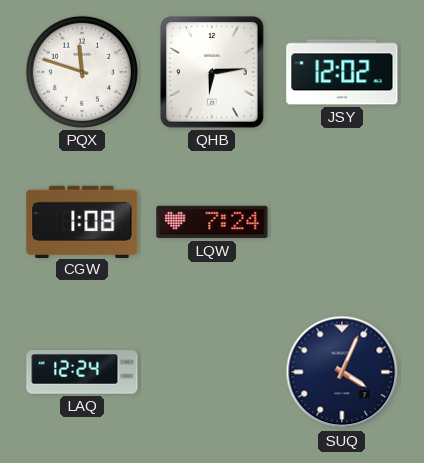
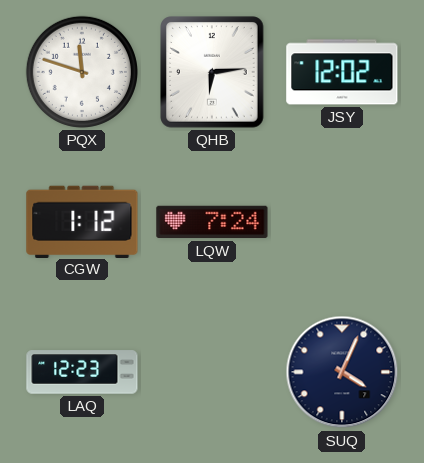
CGW: 1:08 -> 1:12
LAQ: 12:24 -> 12:23
